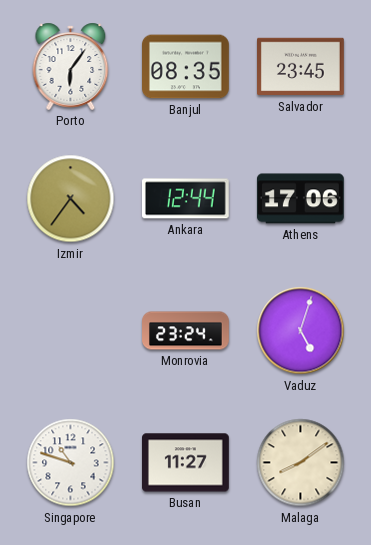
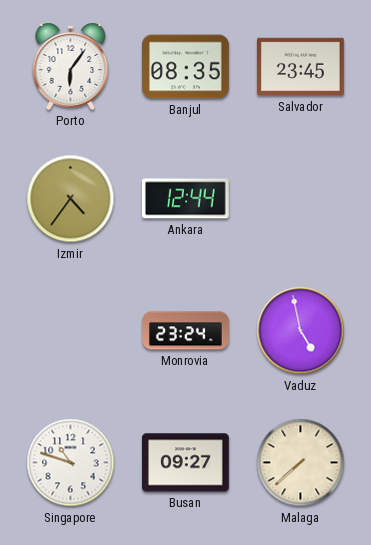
Athens: 17:06 -> none
Vaduz: 5:03 -> 4:58
Busan: 11:27 -> 09:27
Malaga: 8:09 -> 7:38
